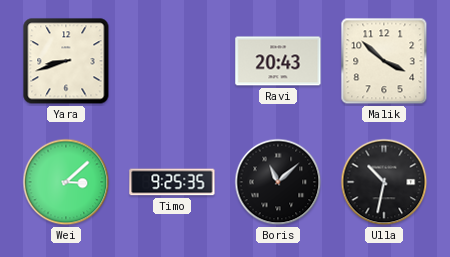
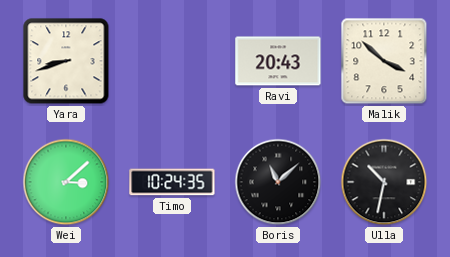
Timo: 9:25 -> 10:24
